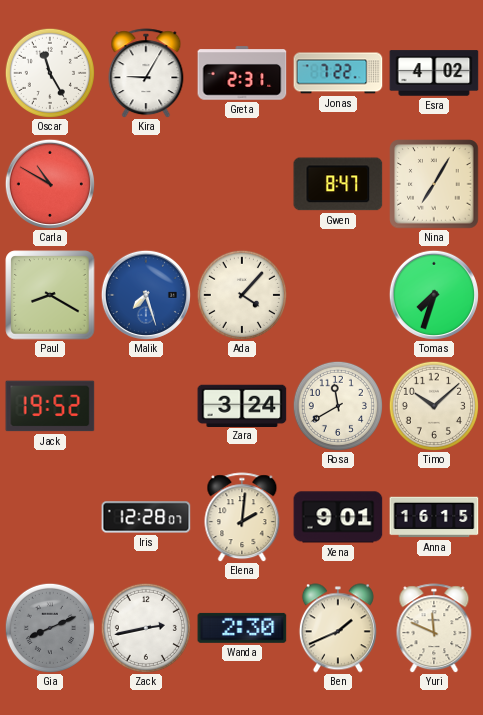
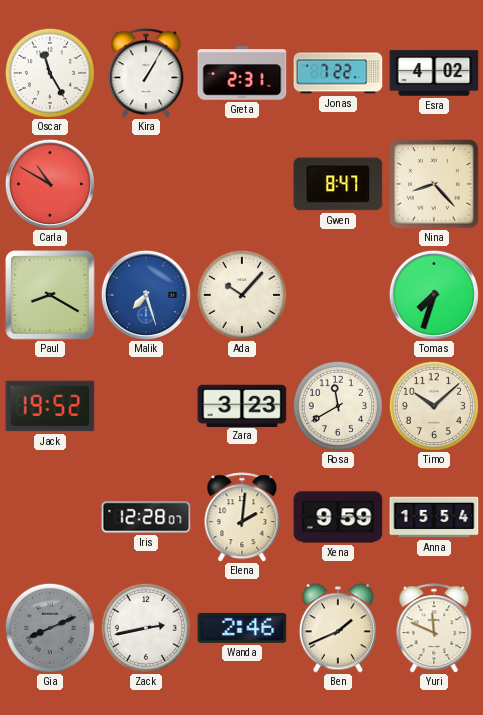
Kira: 9:05 -> 1:05
Nina: 7:05 -> 8:23
Ada: 4:07 -> 10:07
Zara: 3:24 -> 3:23
Xena: 9:01 -> 9:59
Anna: 16:15 -> 15:54
Wanda: 2:30 -> 2:46
